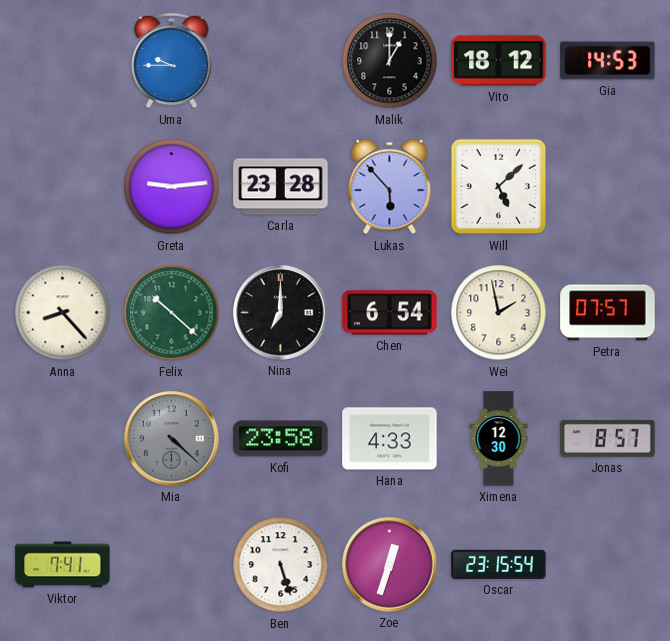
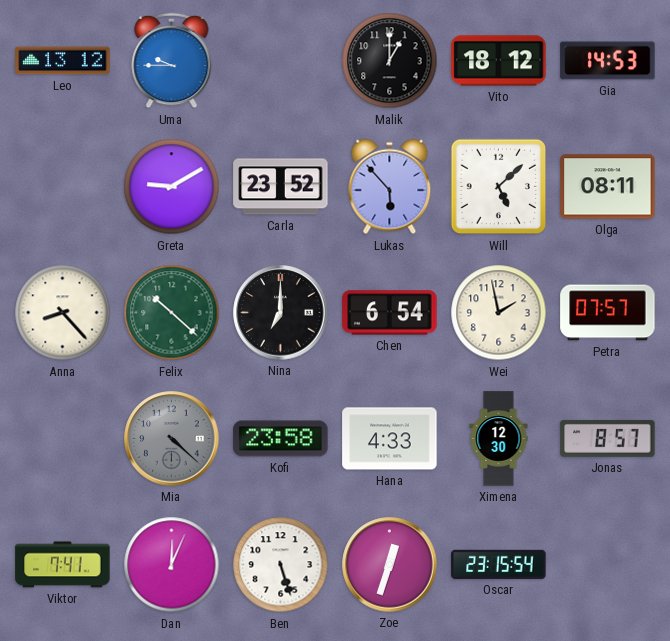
Leo: none -> 13:12
Greta: 9:14 -> 9:10
Carla: 23:28 -> 23:52
Olga: none -> 08:11
Dan: none -> 12:04
